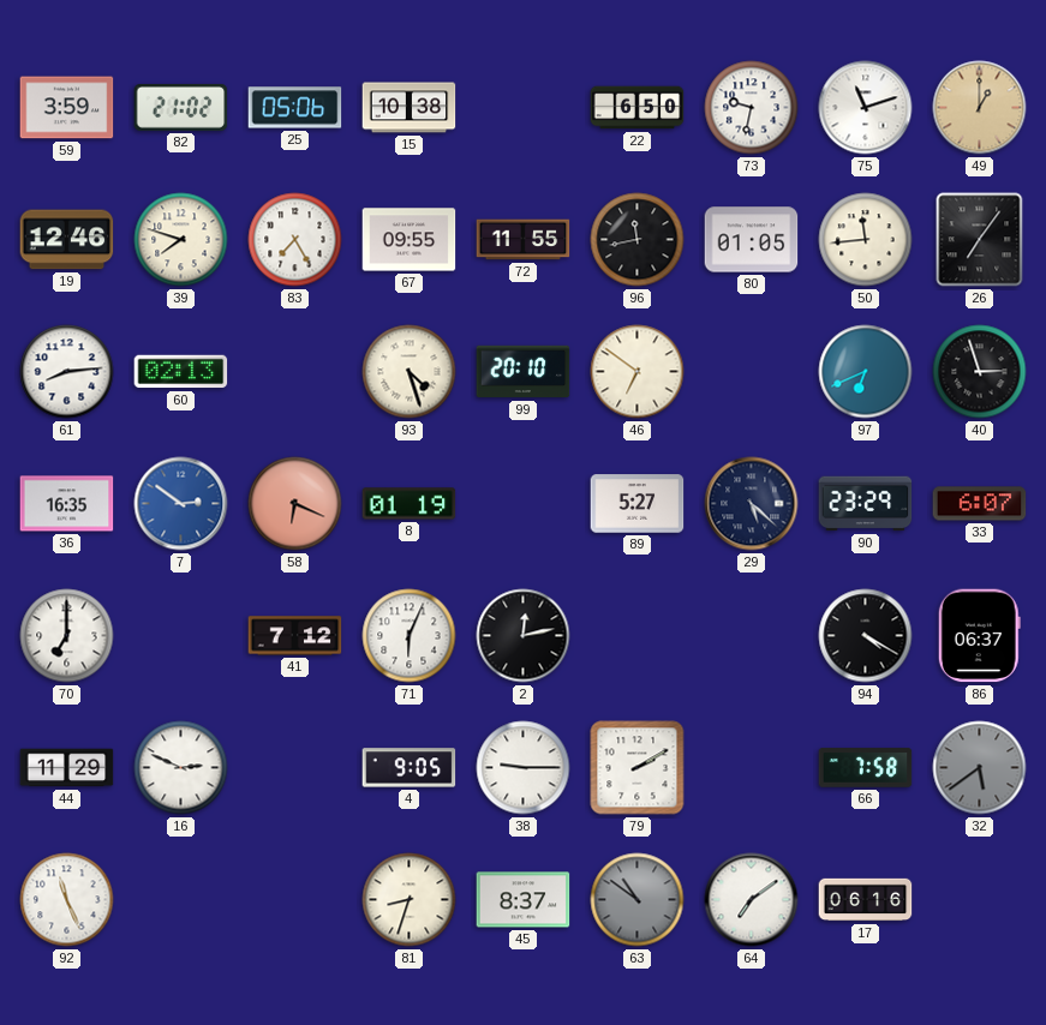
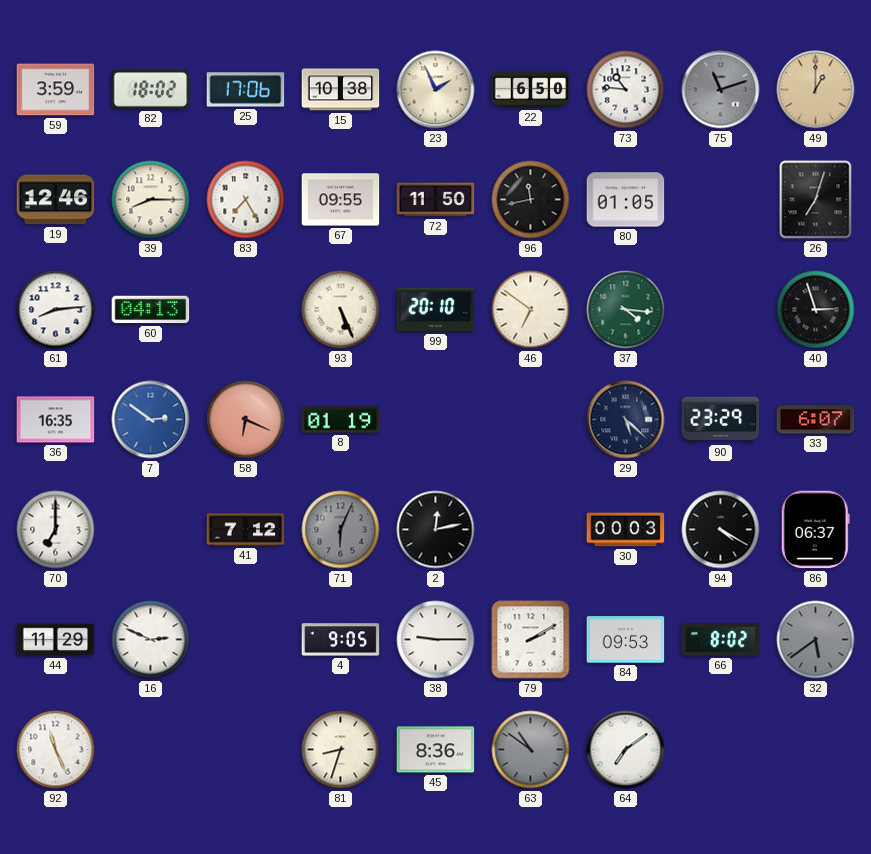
82: 21:02 -> 18:02
25: 05:06 -> 17:06
23: none -> 1:56
73: 9:32 -> 10:46
75 dial: white -> grey
39: 7:48 -> 8:15
72: 11:55 -> 11:50
50: 11:44 -> none
26: 7:06 -> 7:03
60: 02:13 -> 04:13
93: 4:27 -> 5:26
37: none -> 4:16
97: 6:41 -> none
89: 5:27 -> none
71 dial: white -> grey
30: none -> 00:03
84: none -> 09:53
66: 7:58 -> 8:02
45: 8:37 -> 8:36
17: 06:16 -> none
